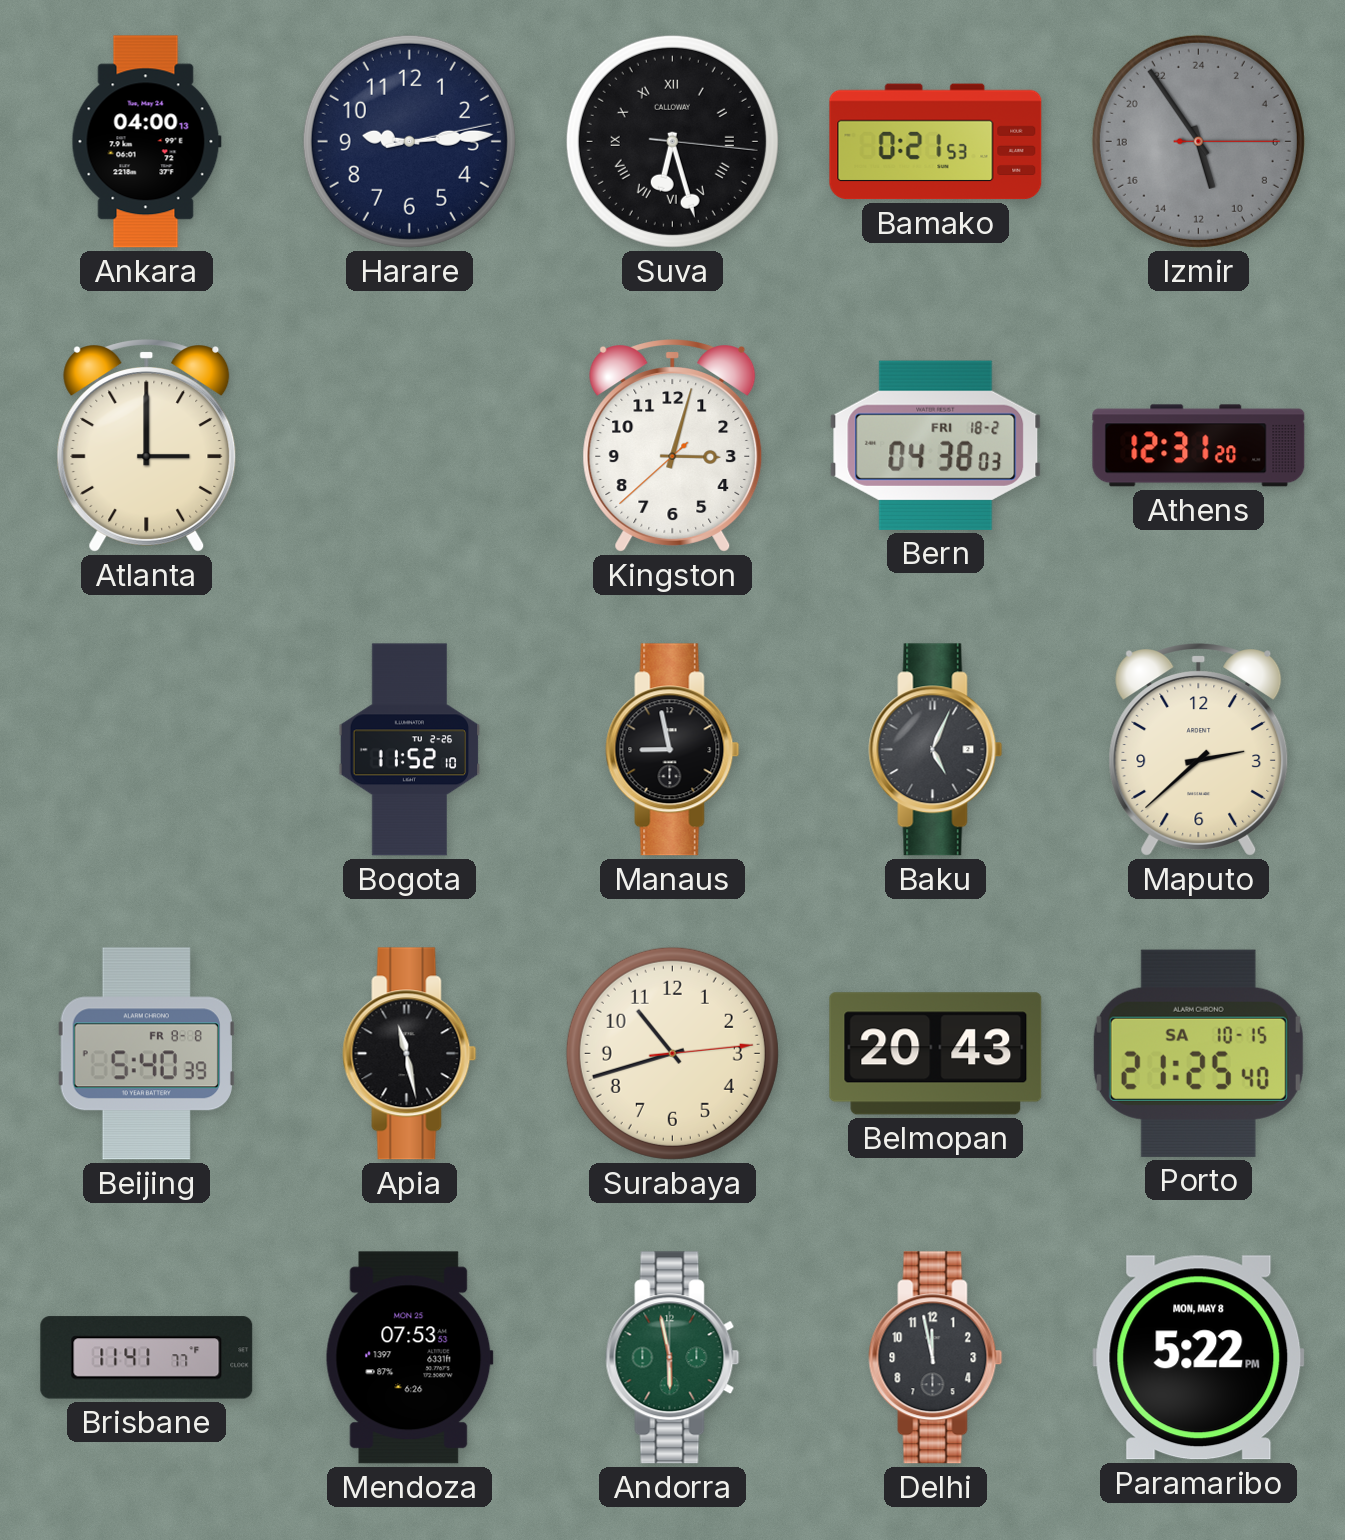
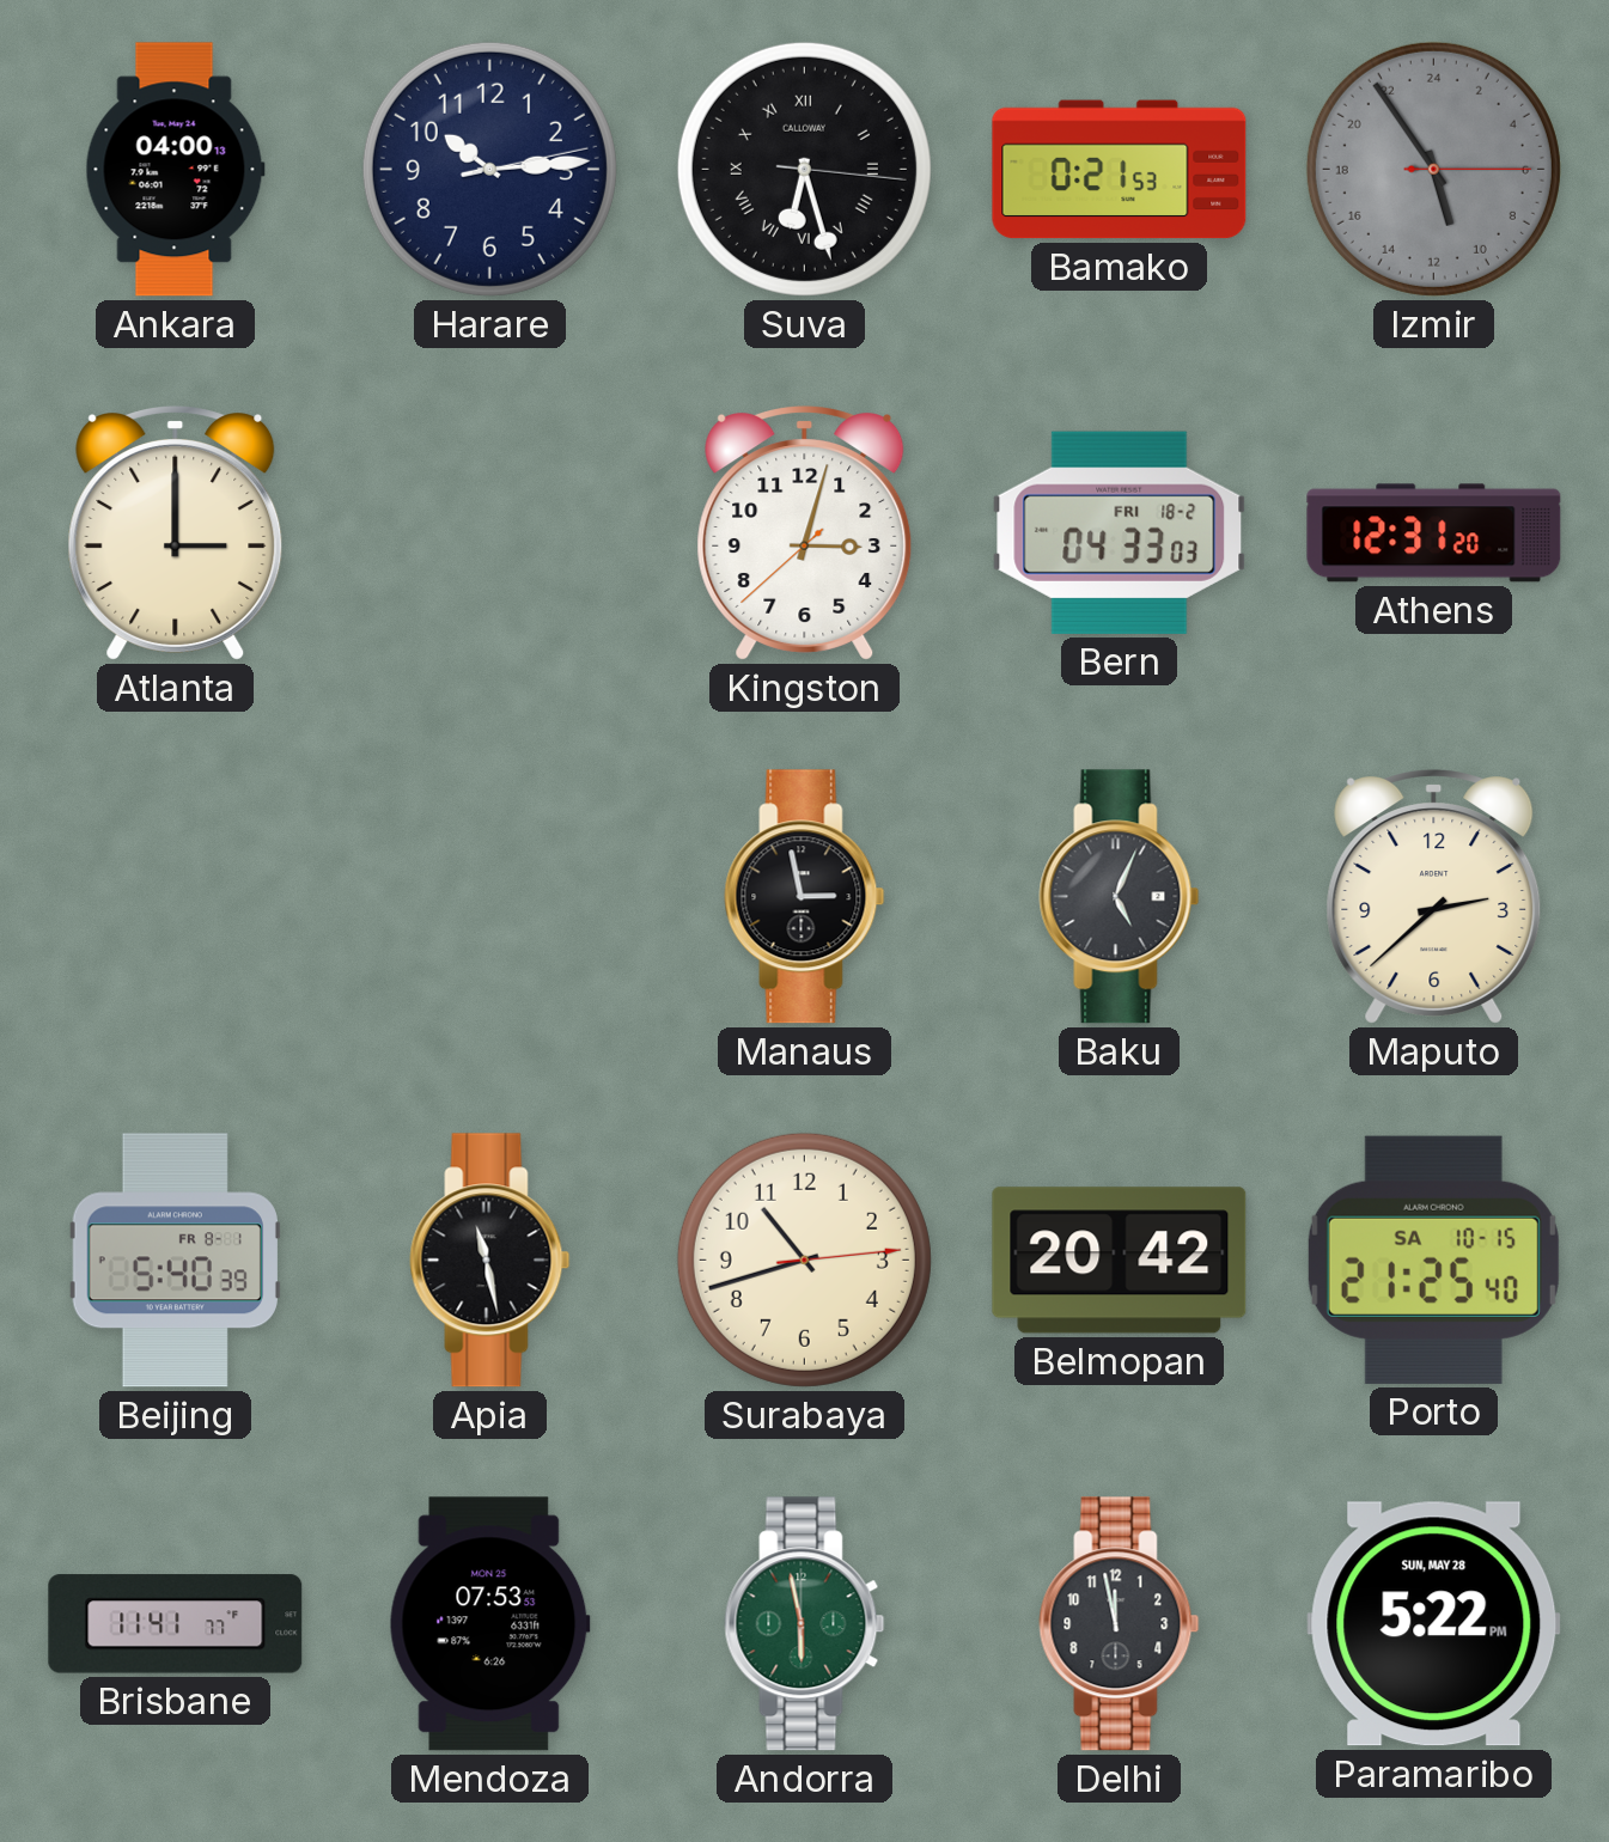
Harare: 9:14 -> 10:14
Bern: 04:38 -> 04:33
Bogota: 11:52 -> none
Manaus: 8:58 -> 2:58
Beijing date: FR 8-8 -> FR 8-1
Belmopan: 20:43 -> 20:42
Paramaribo date: MON, MAY 8 -> SUN, MAY 28
